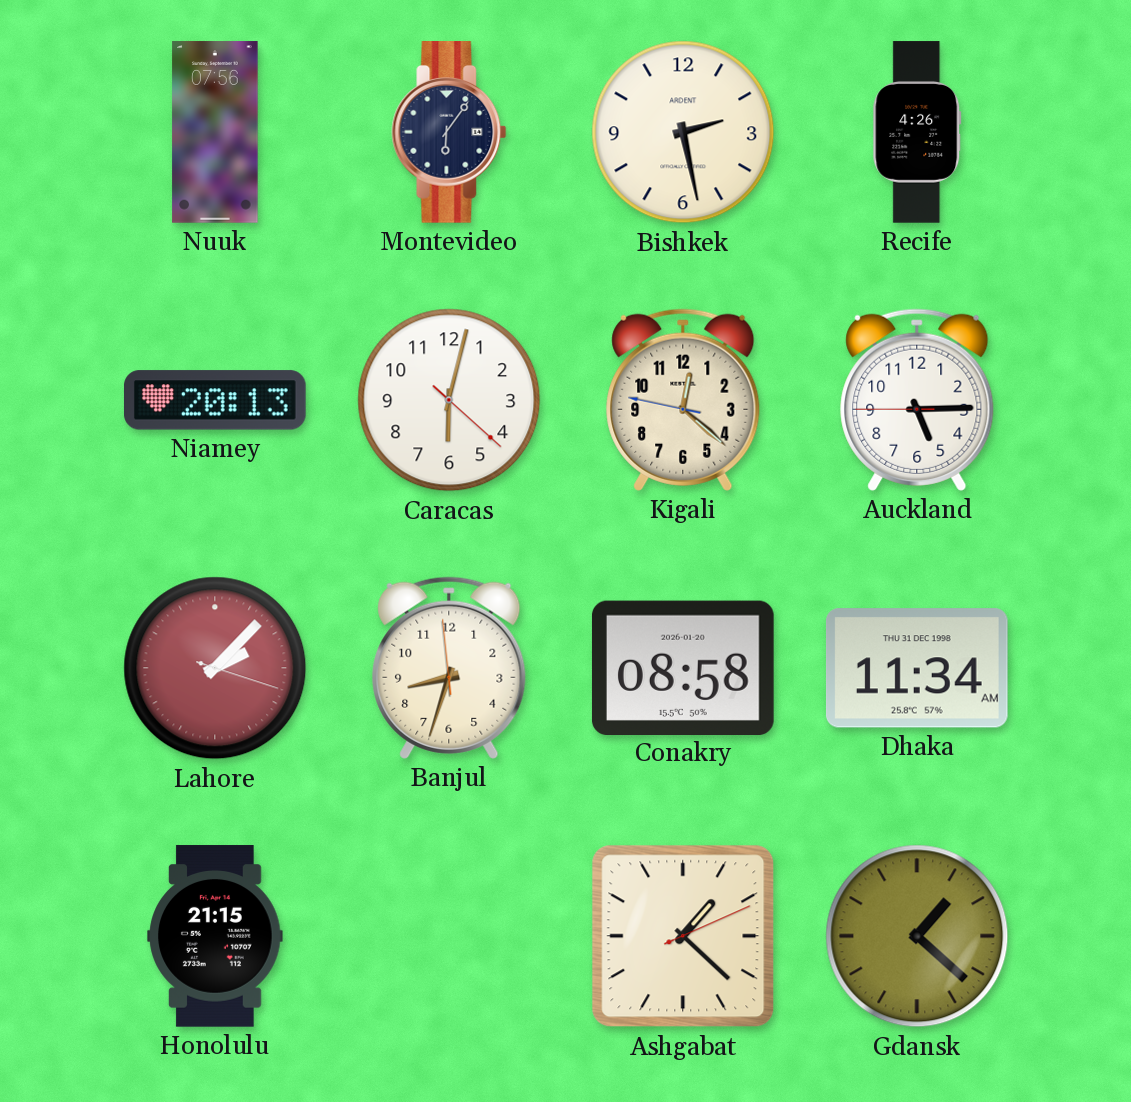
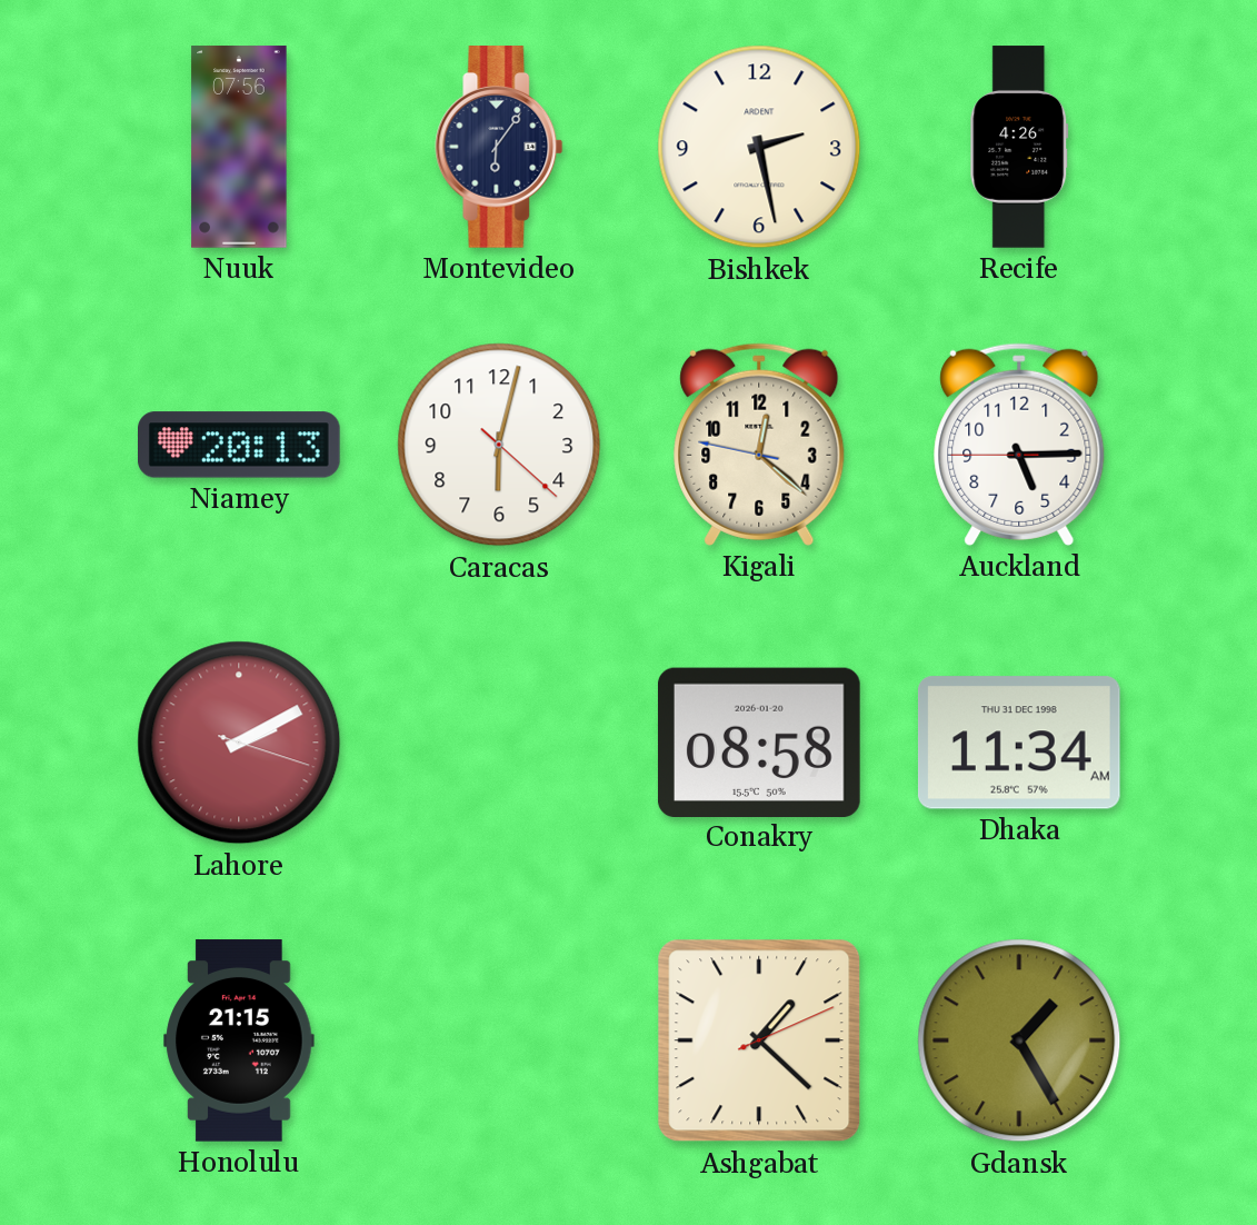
Lahore: 2:07 -> 2:10
Banjul: 8:32 -> none
Gdansk: 1:22 -> 1:25
